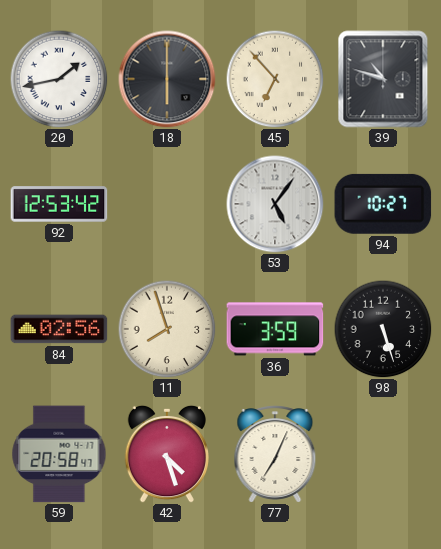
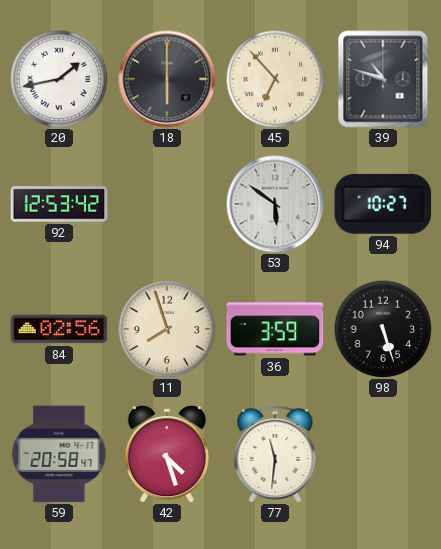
53: 5:06 -> 5:51
77: 7:04 -> 11:31
